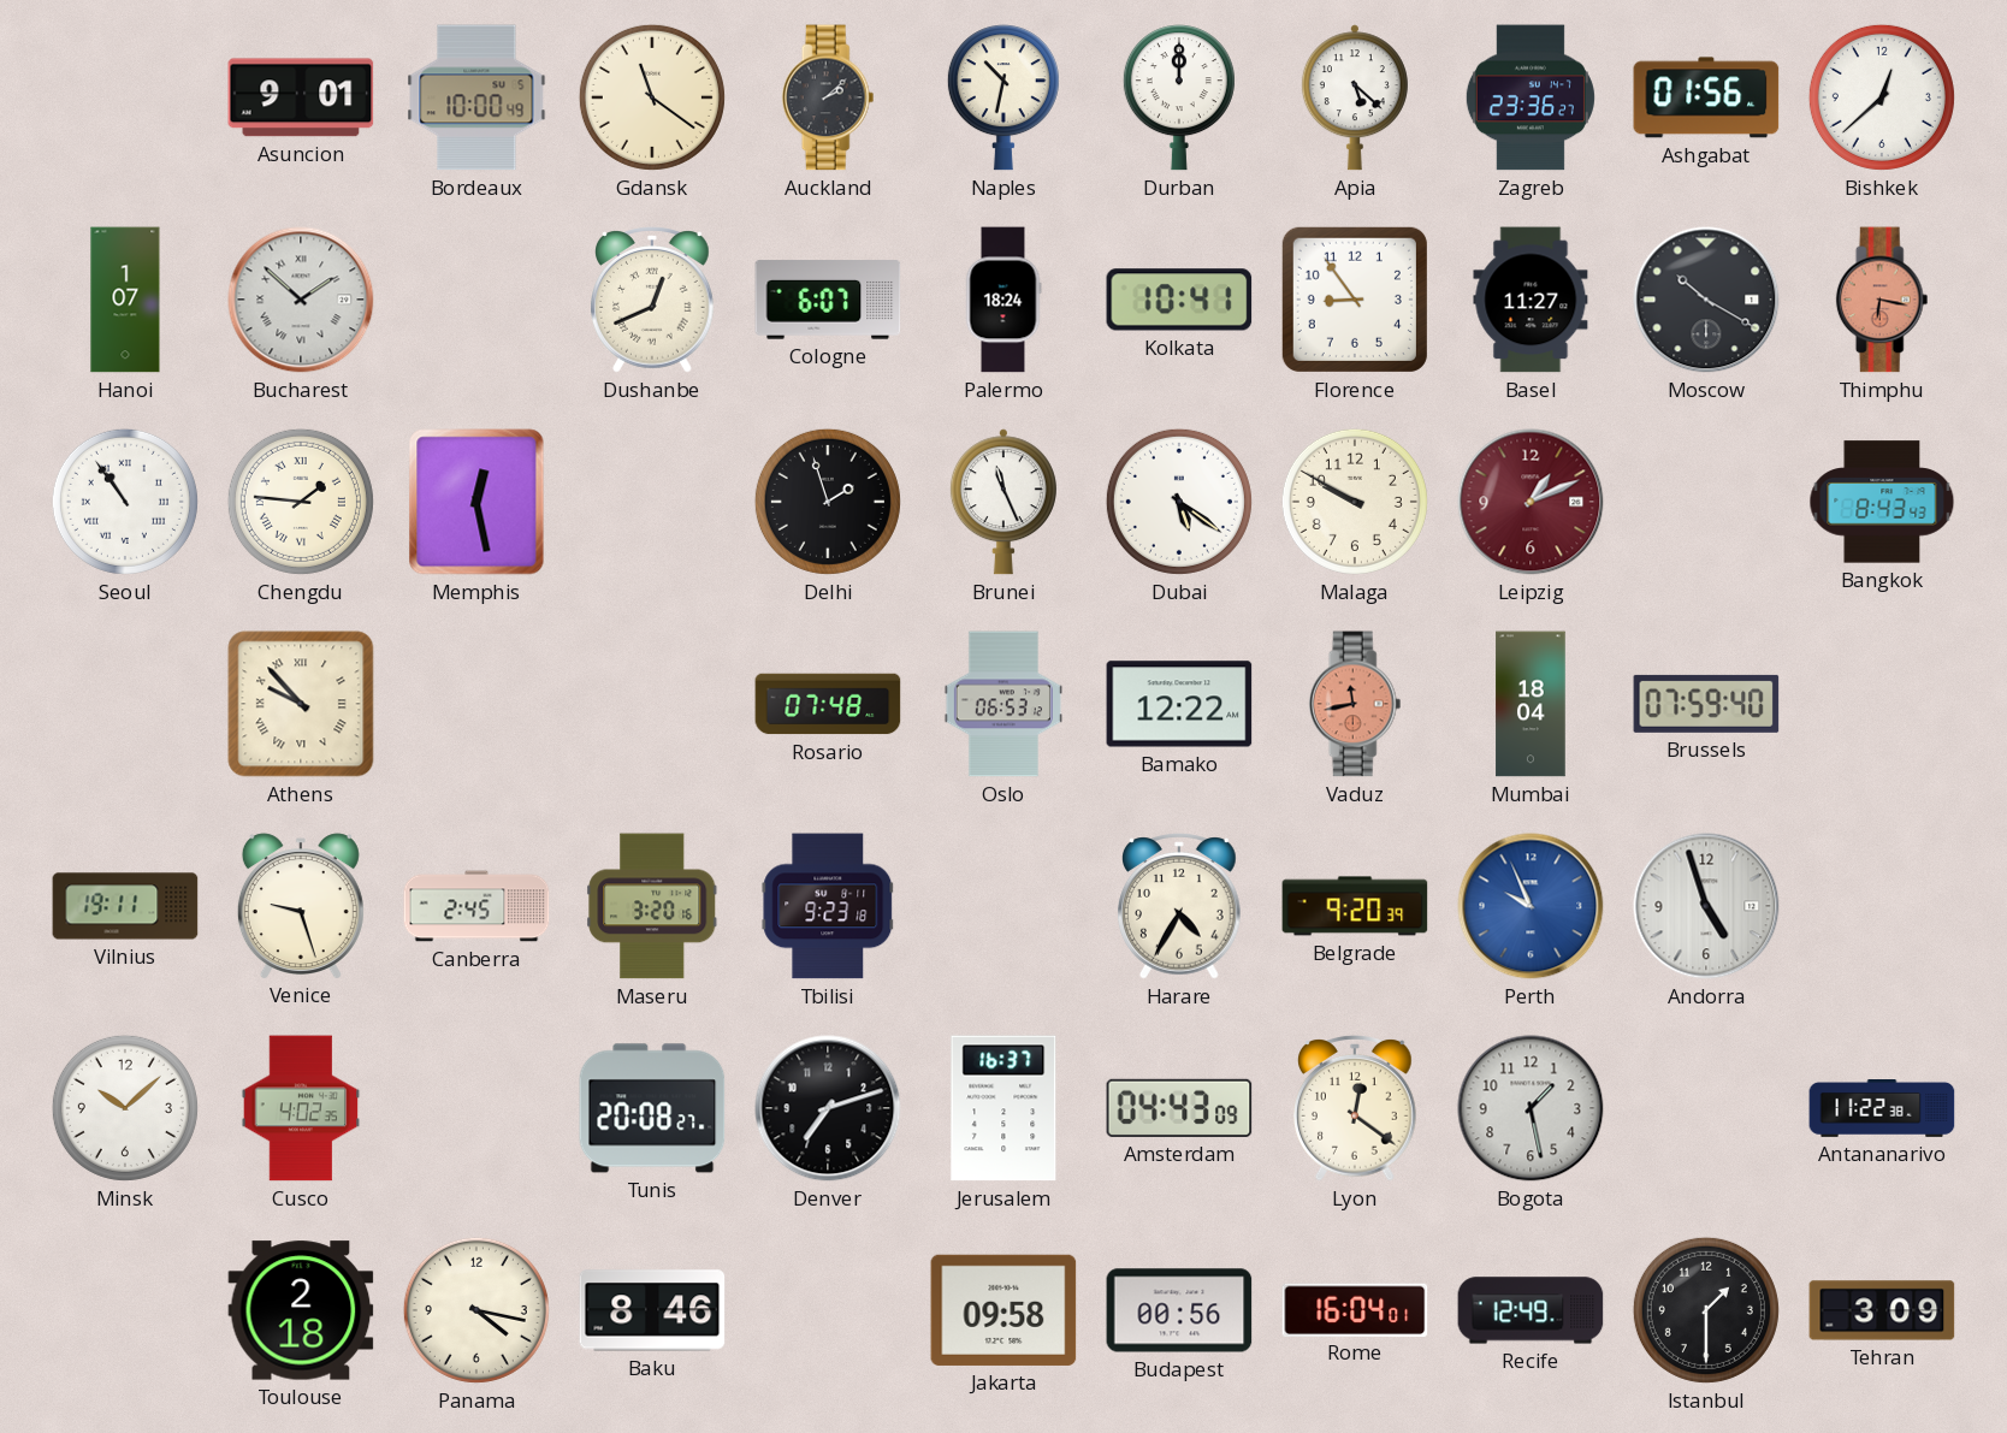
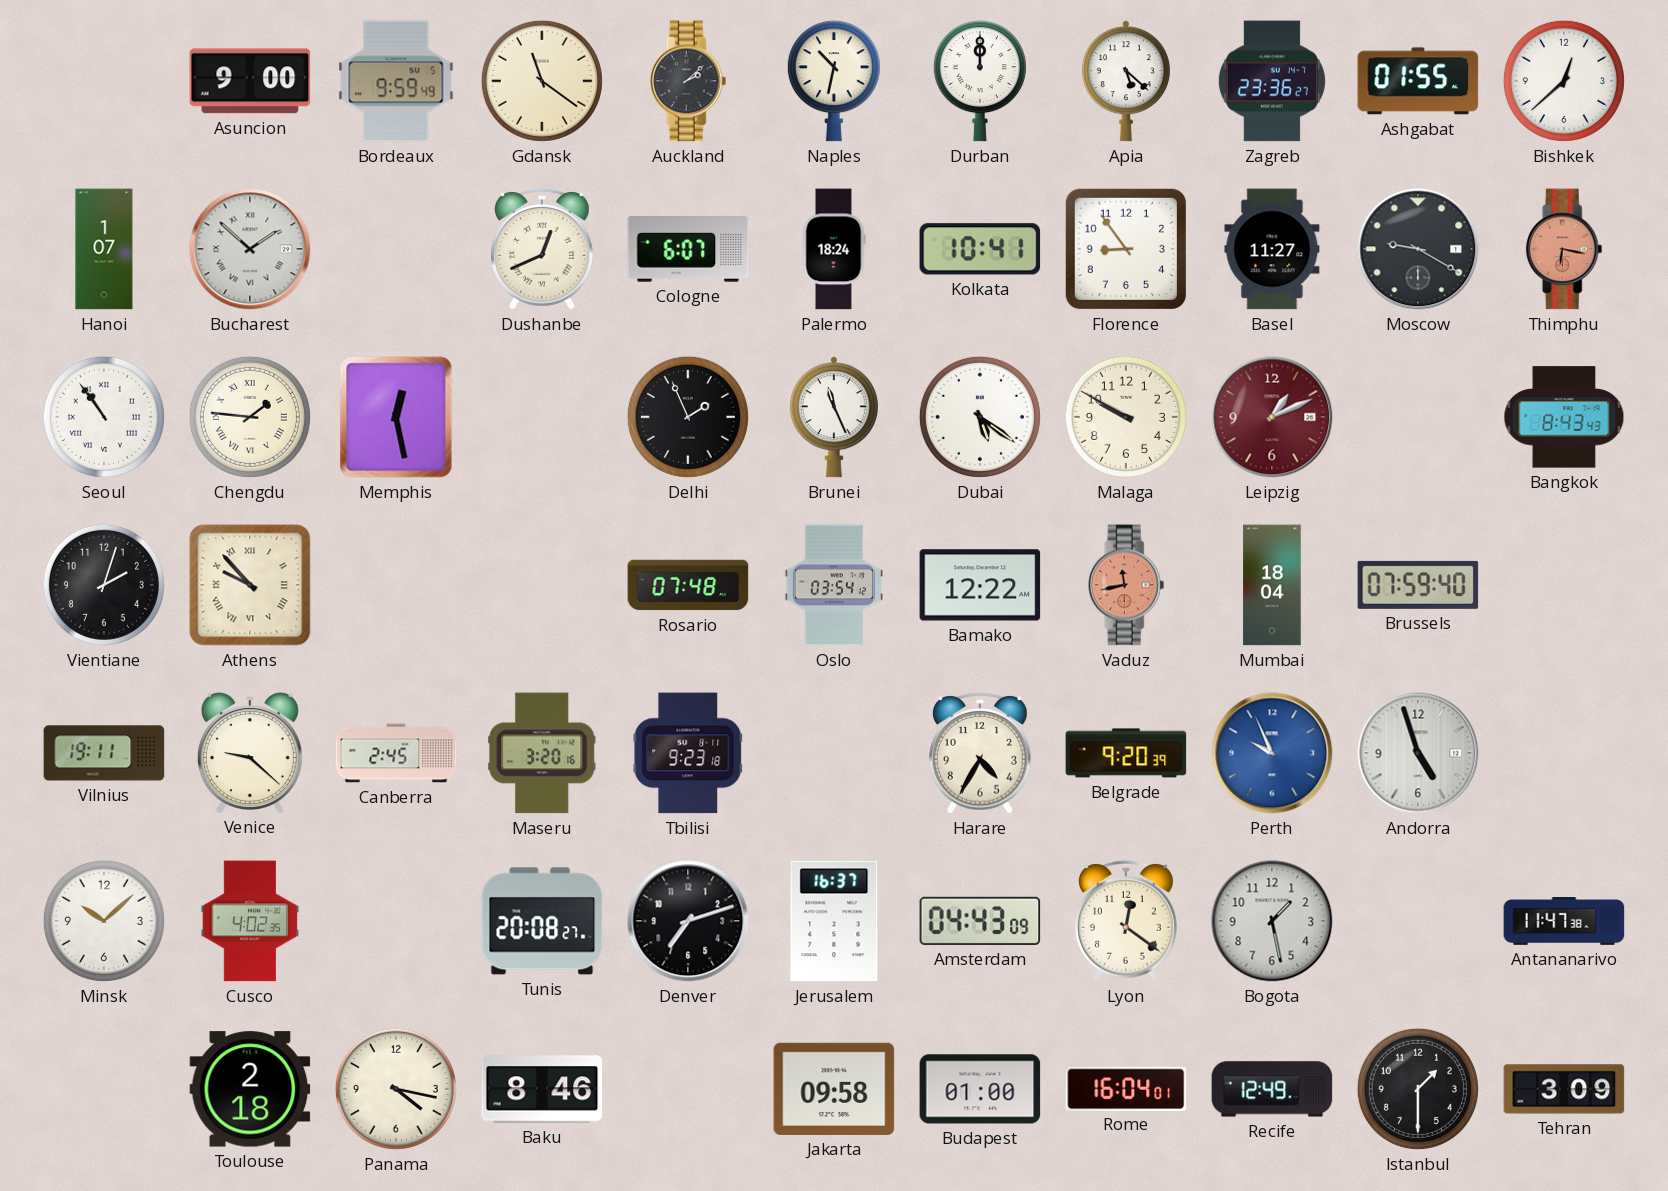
Asuncion: 9:01 -> 9:00
Bordeaux: 10:00 -> 9:59
Ashgabat: 01:56 -> 01:55
Moscow: 10:20 -> 9:20
Delhi: 1:57 -> 1:56
Vientiane: none -> 2:03
Oslo: 06:53 -> 03:54
Venice: 9:27 -> 9:22
Antananarivo: 11:22 -> 11:47
Budapest: 00:56 -> 01:00
